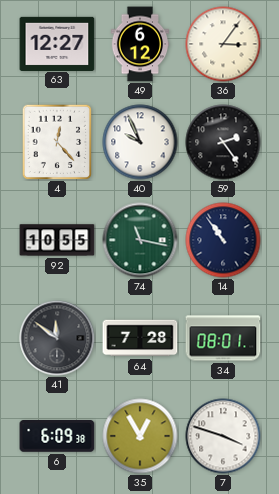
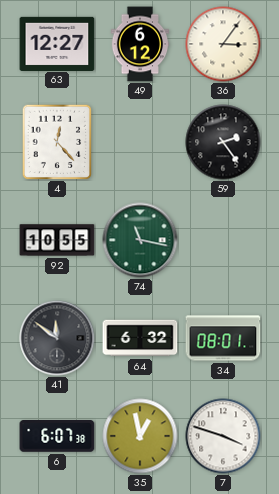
40: 9:56 -> none
14: 10:54 -> none
64: 7:28 -> 6:32
6: 6:09 -> 6:07
35: 12:55 -> 12:58
